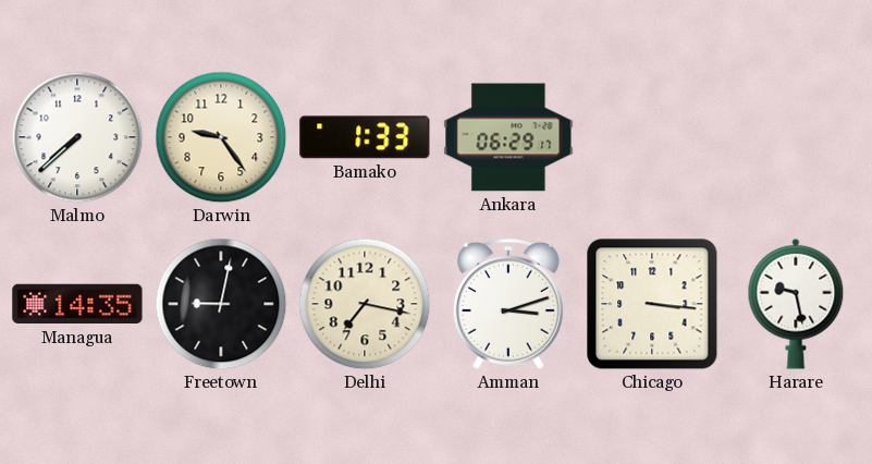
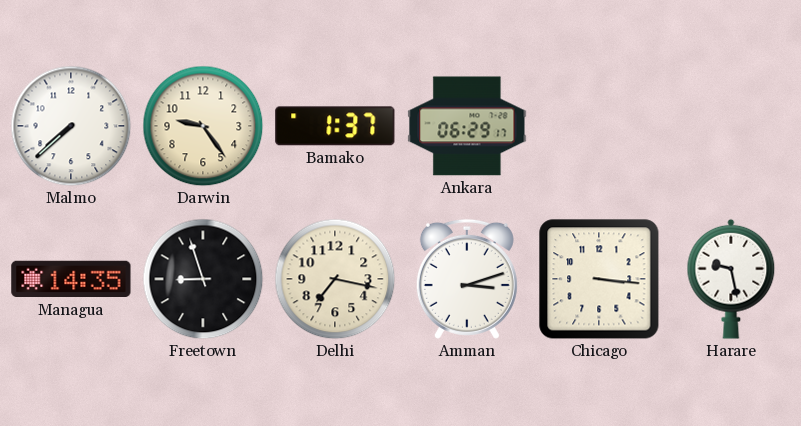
Bamako: 1:33 -> 1:37
Freetown: 9:02 -> 8:57
